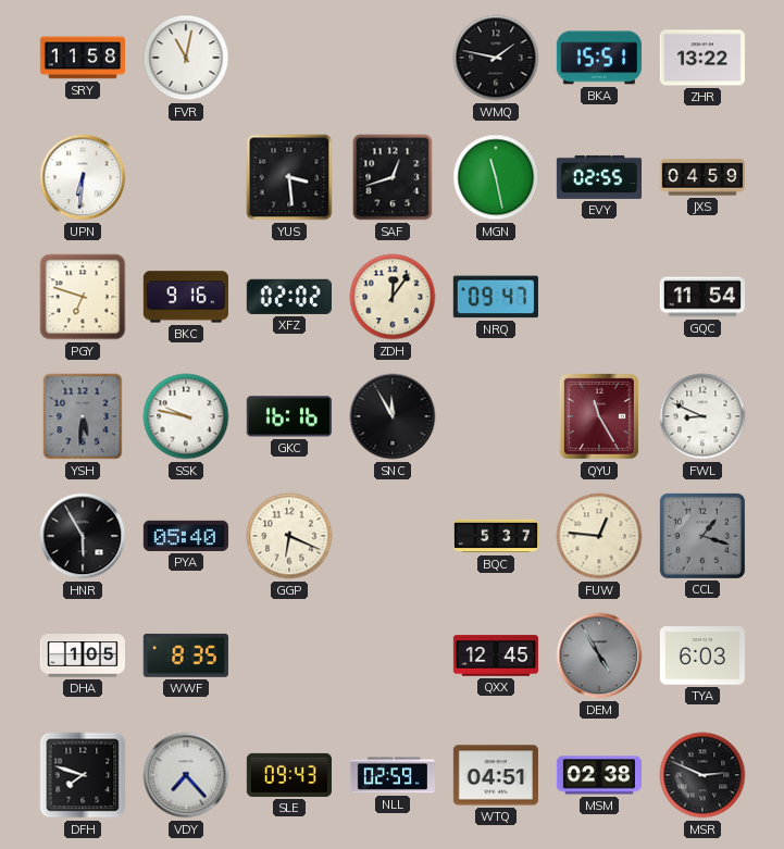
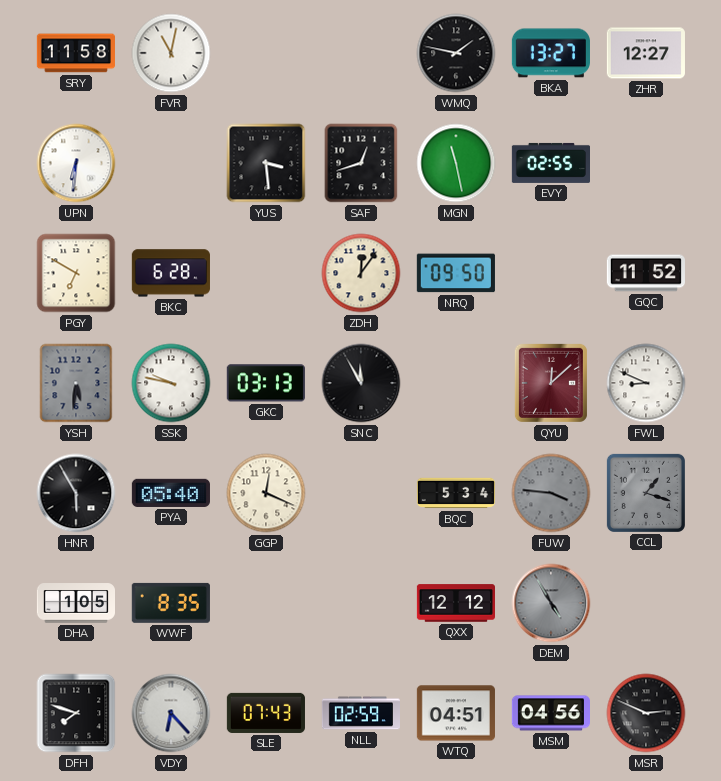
BKA: 15:51 -> 13:27
ZHR: 13:22 -> 12:27
JXS: 04:59 -> none
PGY: 6:48 -> 6:50
BKC: 9:16 -> 6:28
XFZ: 02:02 -> none
NRQ: 09:47 -> 09:50
GQC: 11:54 -> 11:52
GKC: 16:16 -> 03:13
QYU: 11:25 -> 12:08
GGP: 6:19 -> 12:19
BQC: 5:37 -> 5:34
FUW: 12:46 -> 3:46
FUW dial: cream -> grey
QXX: 12:45 -> 12:12
TYA: 6:03 -> none
VDY: 7:23 -> 6:23
SLE: 09:43 -> 07:43
MSM: 02:38 -> 04:56
